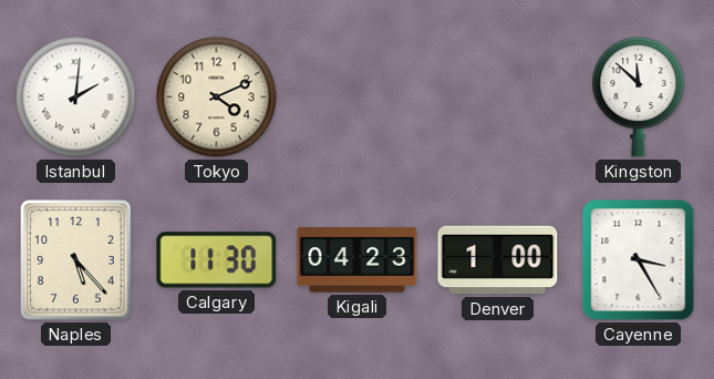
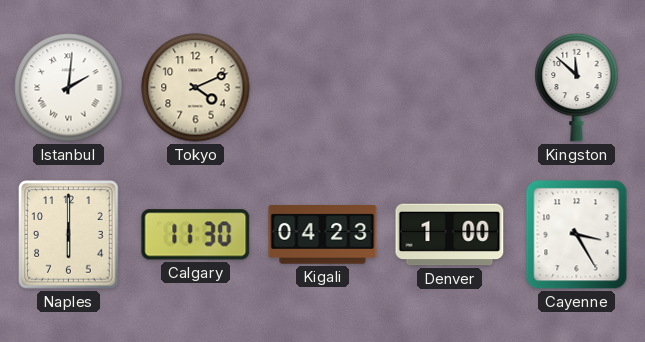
Naples: 5:23 -> 6:00
